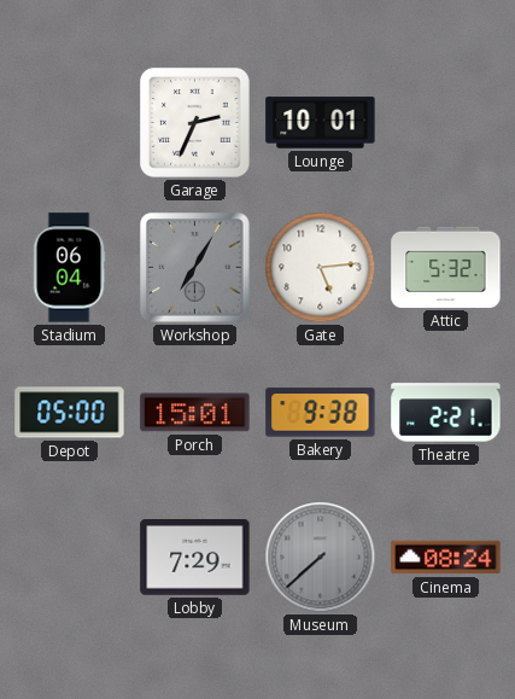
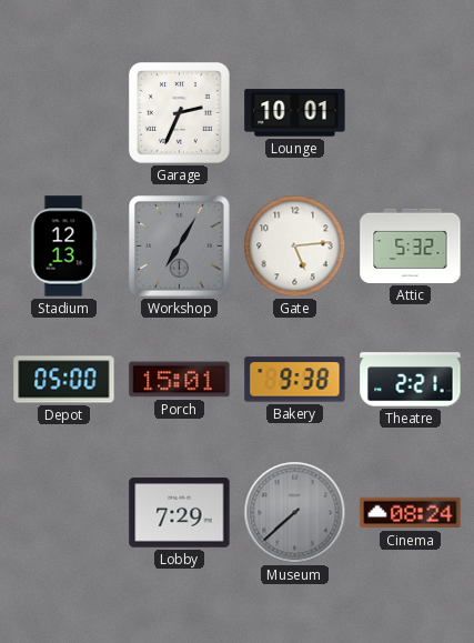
Stadium: 06:04 -> 12:13
